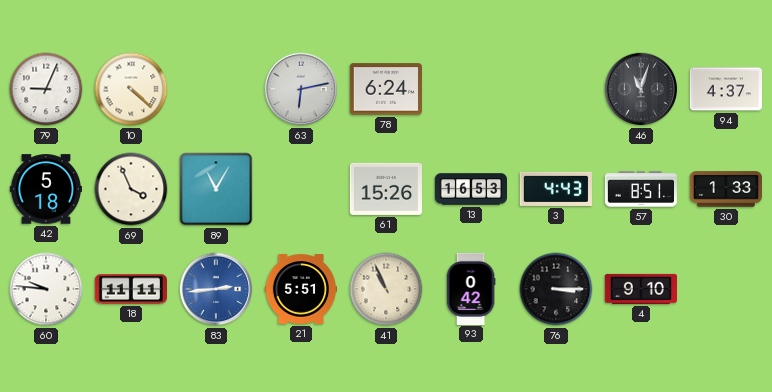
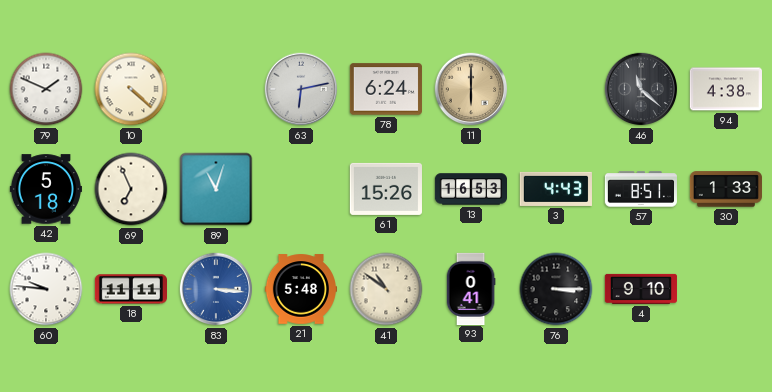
79: 9:04 -> 1:49
11: none -> 6:00
46: 11:03 -> 11:22
94: 4:37 -> 4:38
69: 3:56 -> 6:56
89: 11:05 -> 11:03
83: 2:44 -> 3:16
21: 5:51 -> 5:48
41: 10:56 -> 10:51
93: 0:42 -> 0:41
